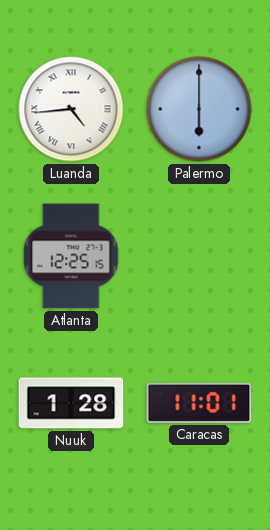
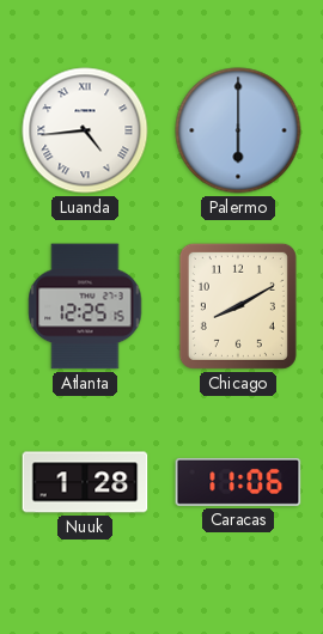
Chicago: none -> 8:10
Caracas: 11:01 -> 11:06
